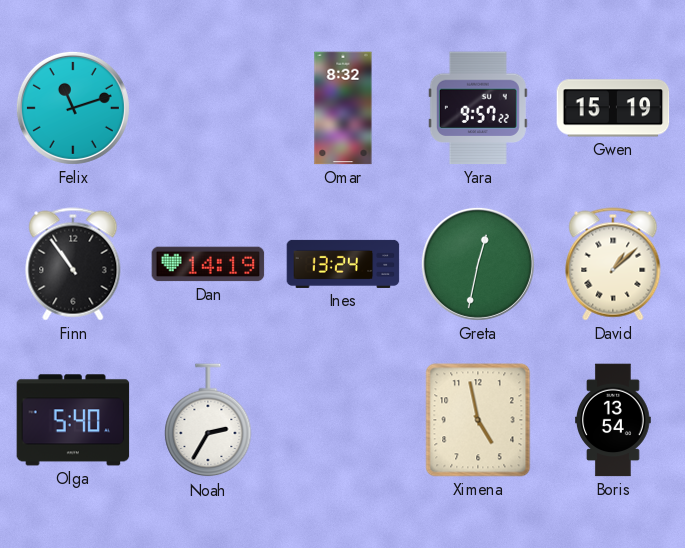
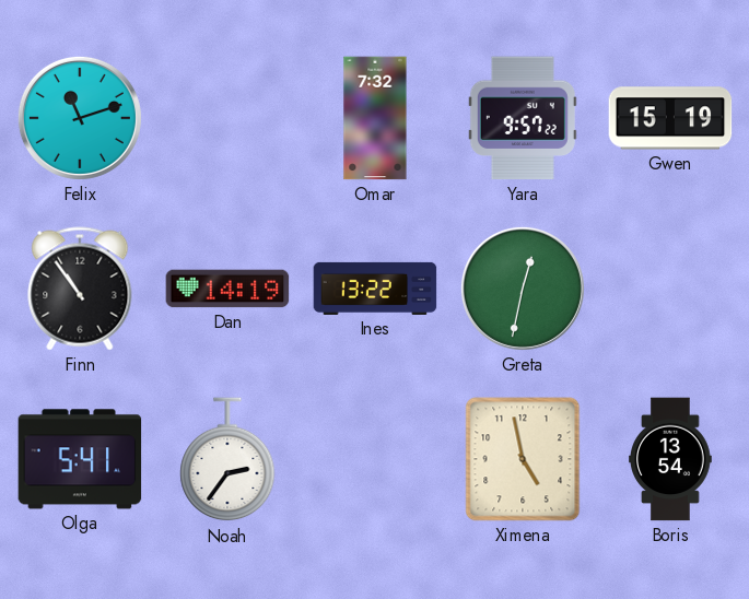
Omar: 8:32 -> 7:32
Ines: 13:24 -> 13:22
David: 1:08 -> none
Olga: 5:40 -> 5:41
Noah: 2:35 -> 2:36
